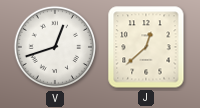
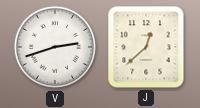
V: 12:42 -> 2:42
